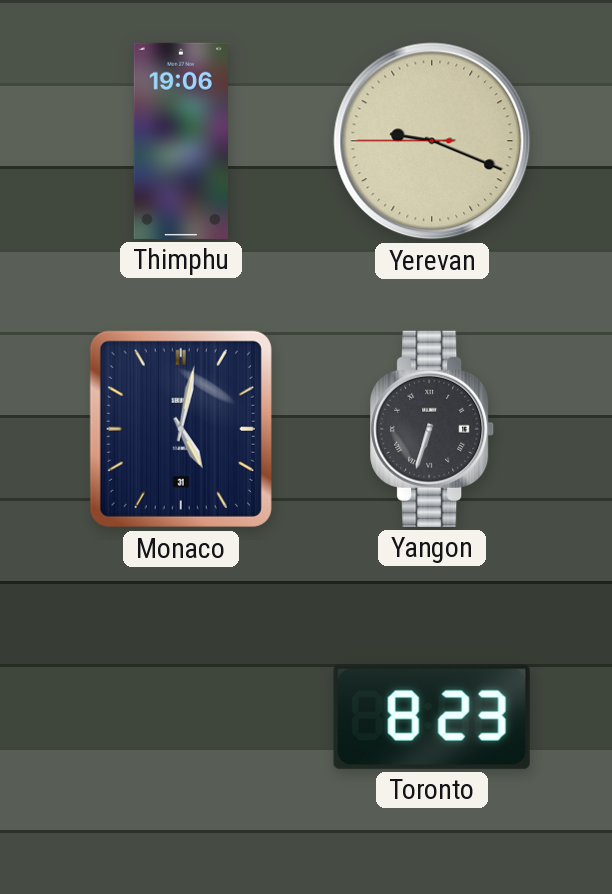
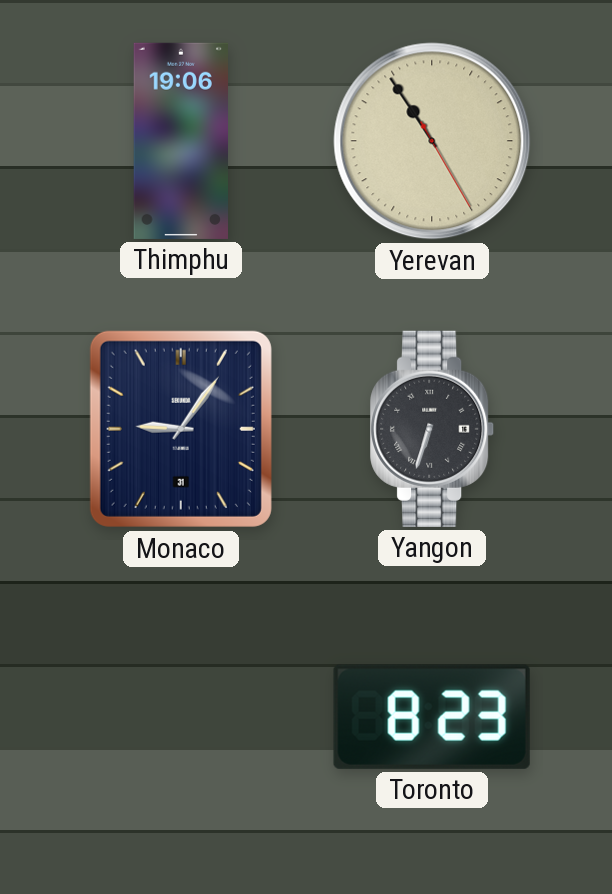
Yerevan: 9:18 -> 10:54
Monaco: 5:02 -> 9:06
